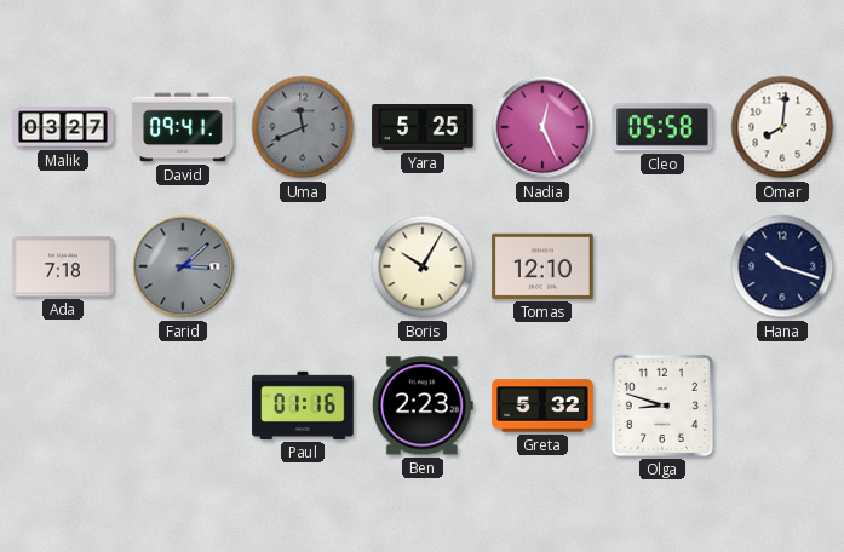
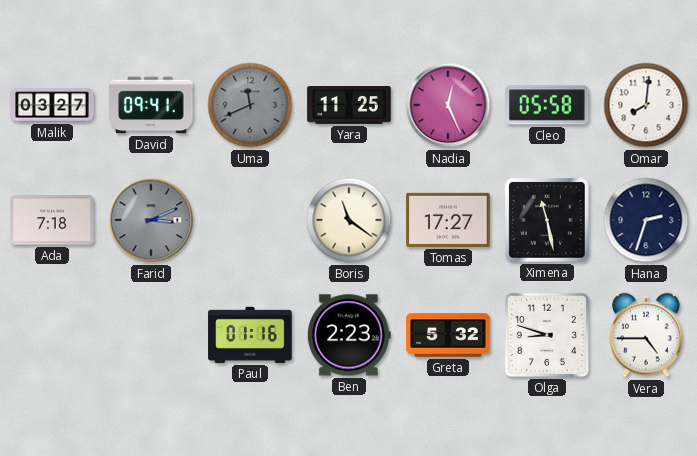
Yara: 5:25 -> 11:25
Farid: 3:08 -> 3:11
Boris: 10:05 -> 11:21
Tomas: 12:10 -> 17:27
Ximena: none -> 11:28
Hana: 10:18 -> 2:33
Vera: none -> 4:45
